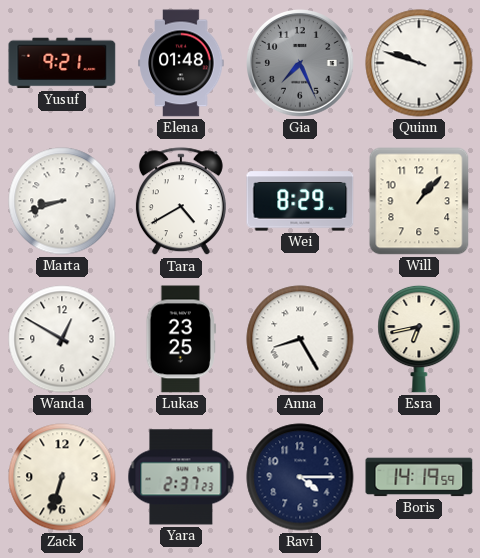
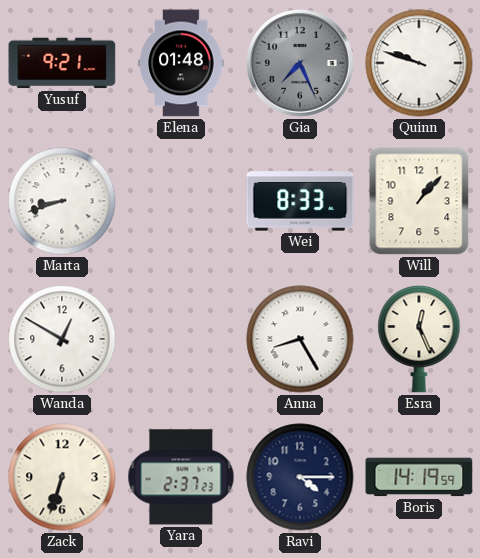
Tara: 4:40 -> none
Wei: 8:29 -> 8:33
Lukas: 23:25 -> none
Esra: 6:43 -> 12:26
